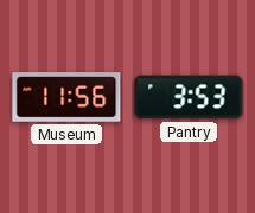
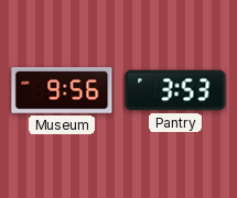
Museum: 11:56 -> 9:56
